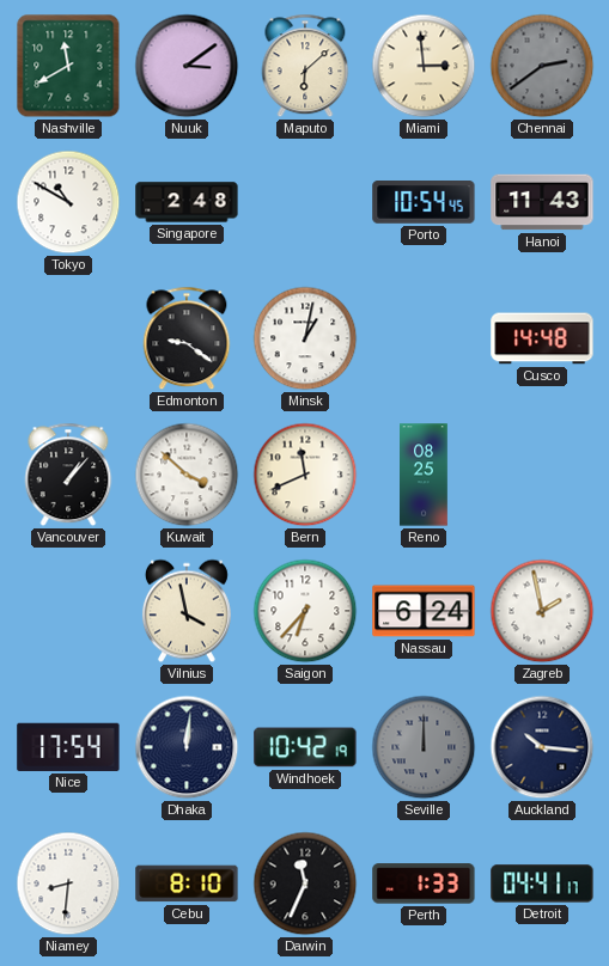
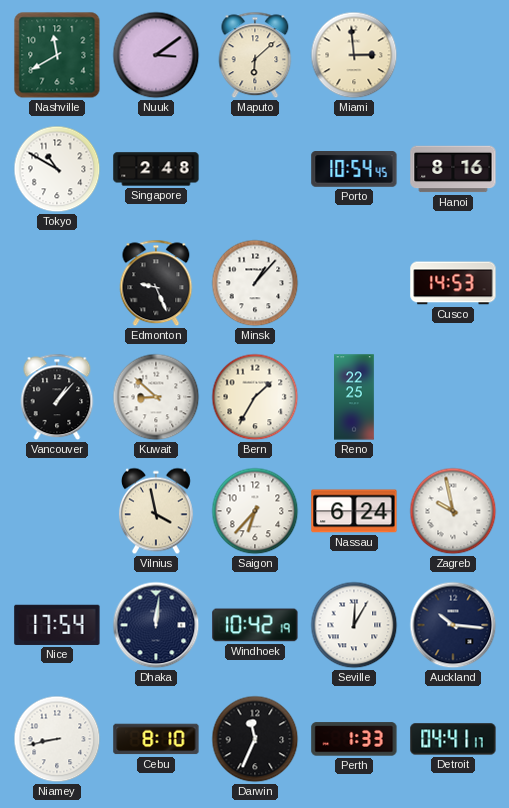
Chennai: 2:39 -> none
Hanoi: 11:43 -> 8:16
Edmonton: 9:21 -> 9:26
Minsk: 1:02 -> 1:07
Cusco: 14:48 -> 14:53
Kuwait: 3:52 -> 8:52
Bern: 11:41 -> 1:35
Reno: 08:25 -> 22:25
Zagreb: 1:58 -> 9:58
Seville: 12:00 -> 12:05
Seville dial: grey -> white
Niamey: 8:31 -> 8:43
